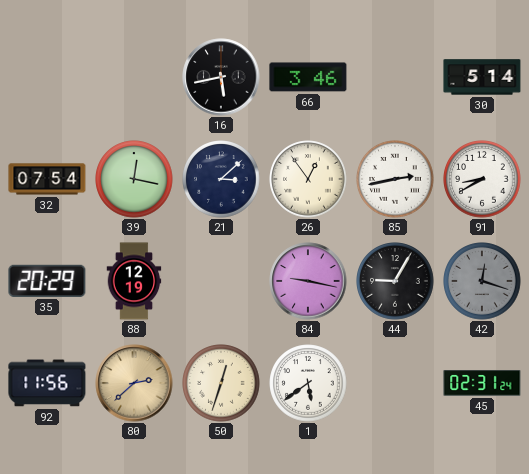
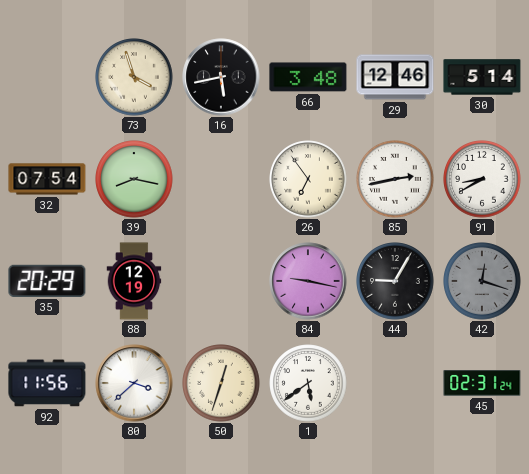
73: none -> 3:57
66: 3:46 -> 3:48
29: none -> 12:46
39: 12:17 -> 8:17
21: 3:08 -> none
26: 12:54 -> 6:54
80: 2:38 -> 3:38
80 dial: champagne -> white
